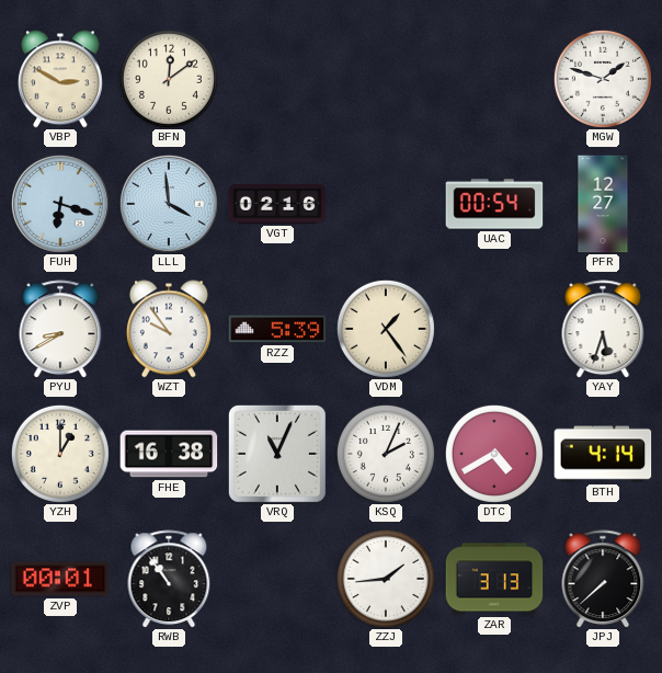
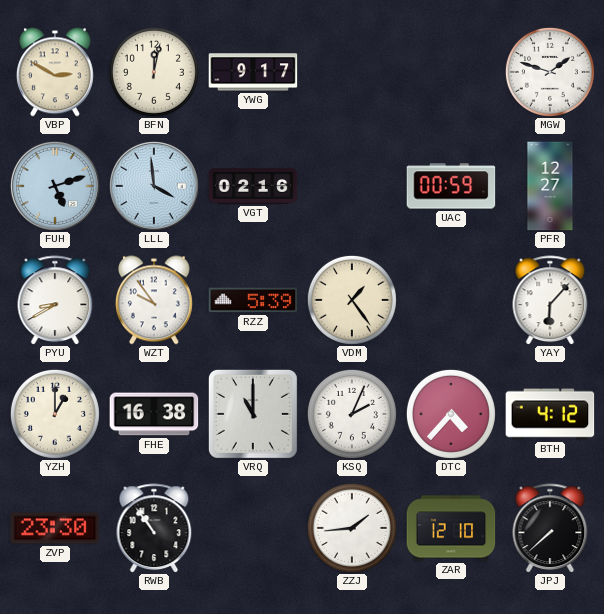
BFN: 12:09 -> 12:02
YWG: none -> 9:17
FUH: 6:18 -> 5:12
UAC: 00:54 -> 00:59
YAY: 5:33 -> 6:07
VRQ: 11:04 -> 11:00
DTC: 4:40 -> 4:37
BTH: 4:14 -> 4:12
ZVP: 00:01 -> 23:30
ZAR: 3:13 -> 12:10
